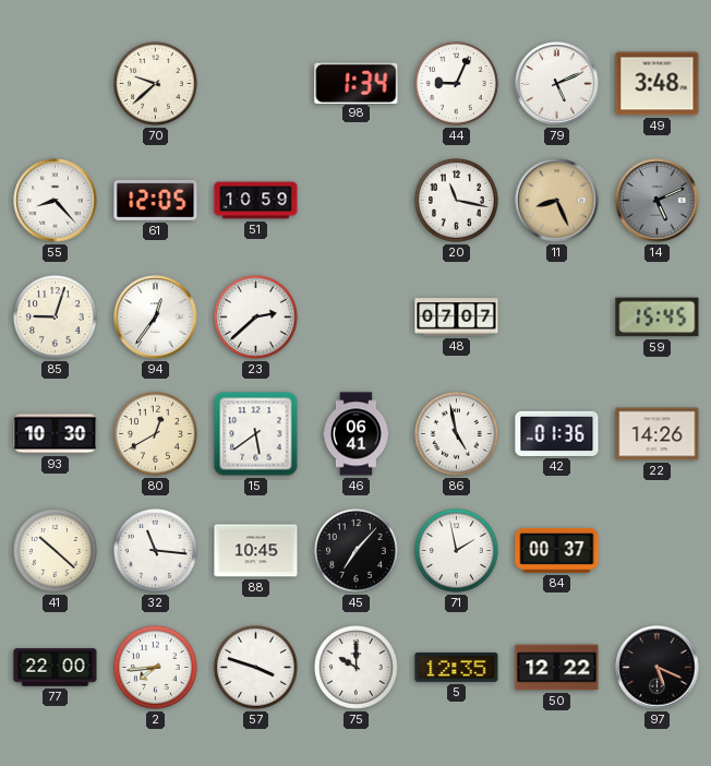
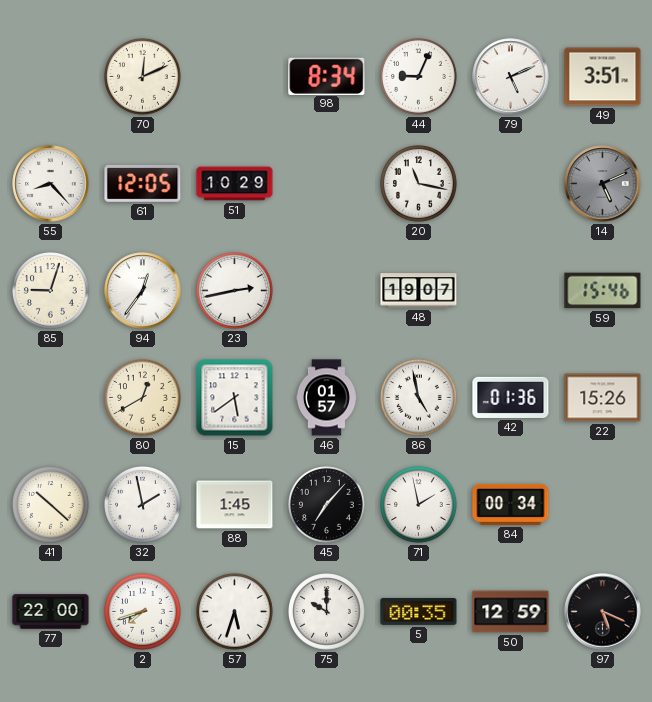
70: 9:38 -> 12:11
98: 1:34 -> 8:34
49: 3:48 -> 3:51
51: 10:59 -> 10:29
11: 8:26 -> none
23: 2:38 -> 2:43
48: 07:07 -> 19:07
59: 15:45 -> 15:46
93: 10:30 -> none
46: 06:41 -> 01:57
22: 14:26 -> 15:26
32: 11:16 -> 1:58
88: 10:45 -> 1:45
84: 00:37 -> 00:34
2: 7:44 -> 7:42
57: 3:48 -> 5:33
5: 12:35 -> 00:35
50: 12:22 -> 12:59
